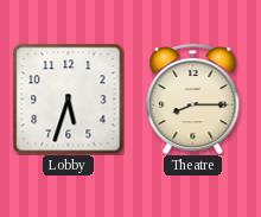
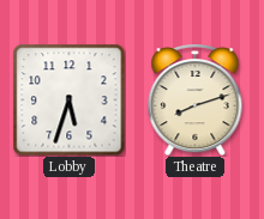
Theatre: 8:15 -> 8:12
